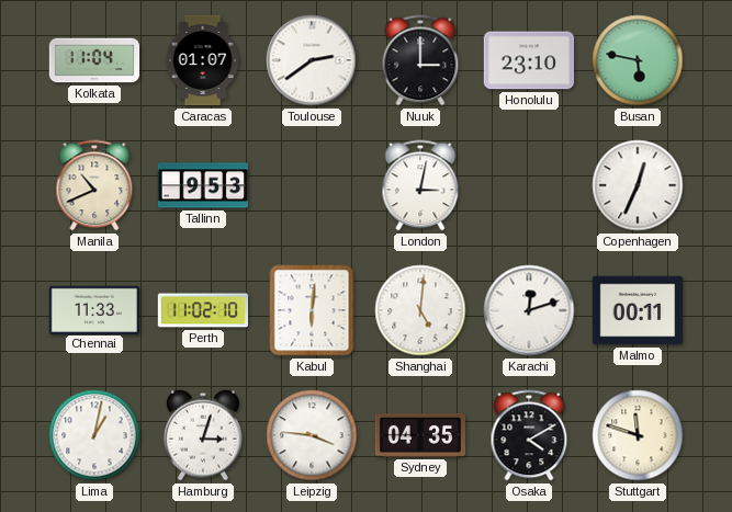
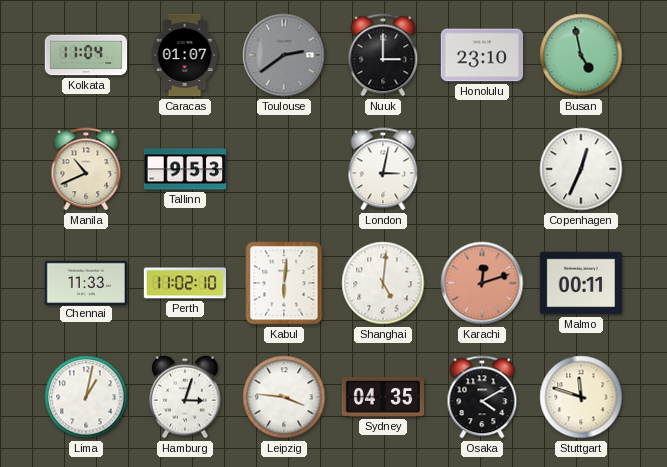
Toulouse dial: white -> grey
Busan: 5:47 -> 4:58
Karachi dial: white -> salmon
